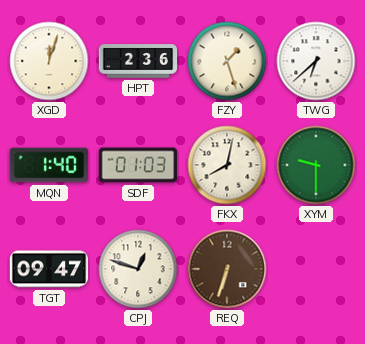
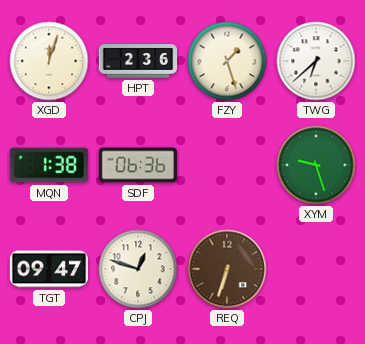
MQN: 1:40 -> 1:38
SDF: 01:03 -> 06:36
FKX: 8:02 -> none
XYM: 9:30 -> 9:27
